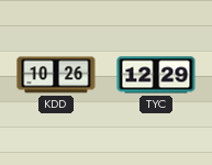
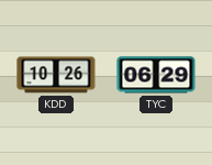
TYC: 12:29 -> 06:29
